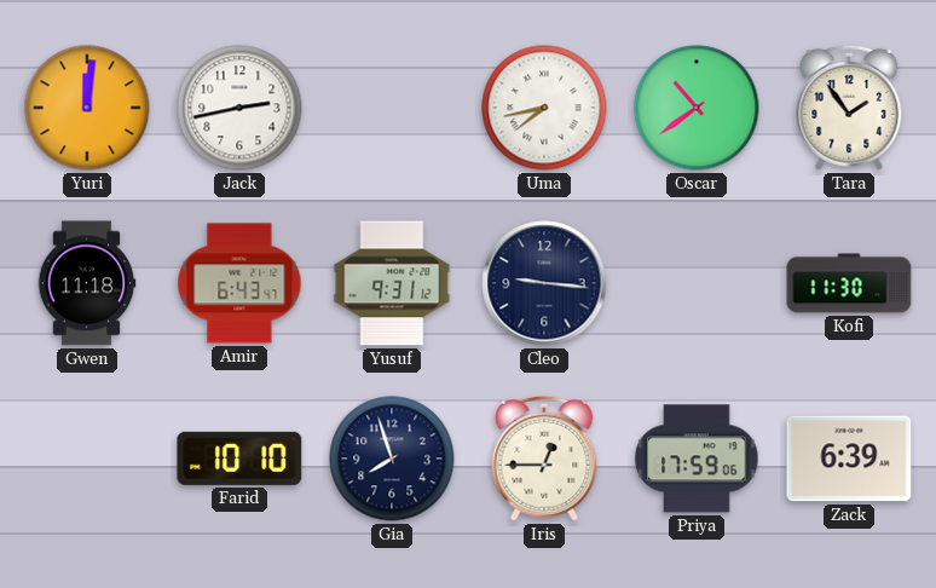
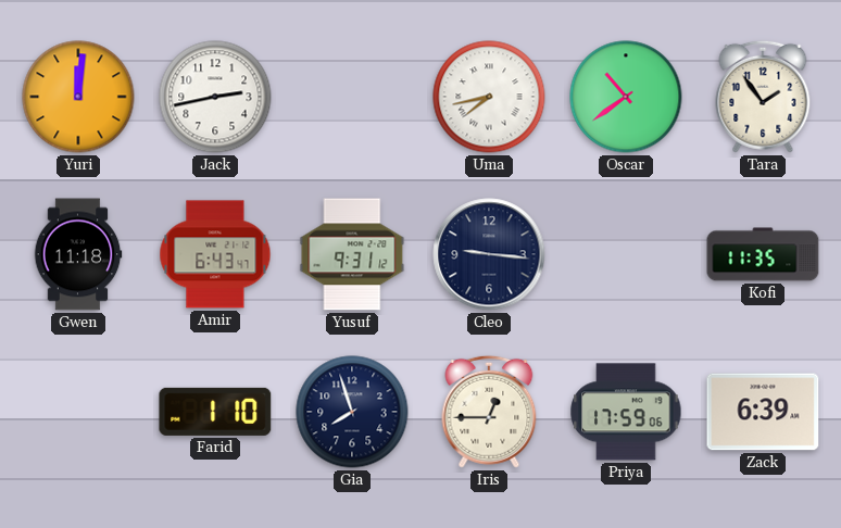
Kofi: 11:30 -> 11:35
Farid: 10:10 -> 1:10
